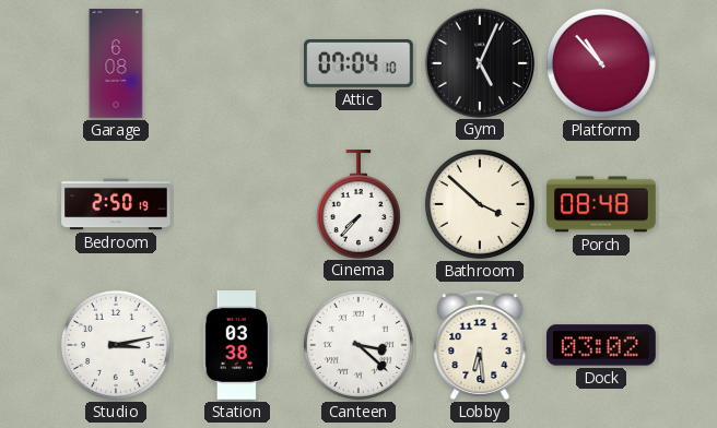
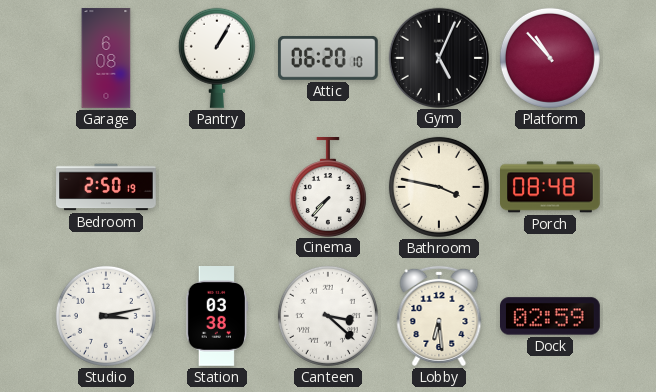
Pantry: none -> 1:05
Attic: 07:04 -> 06:20
Bathroom: 3:52 -> 3:47
Dock: 03:02 -> 02:59
